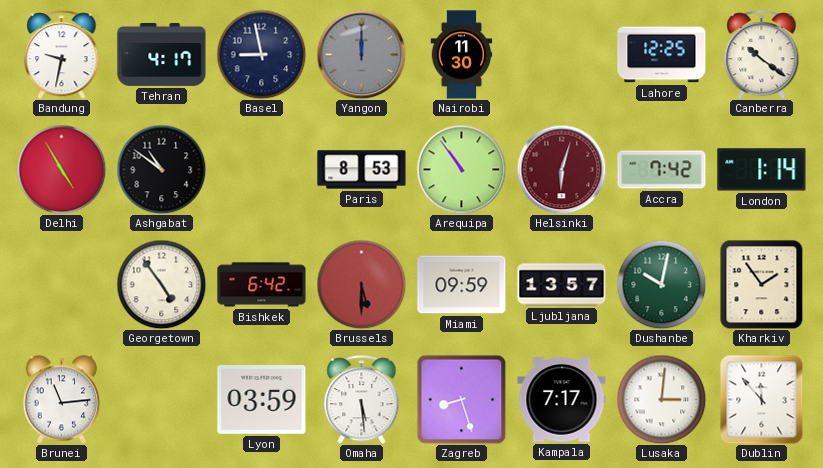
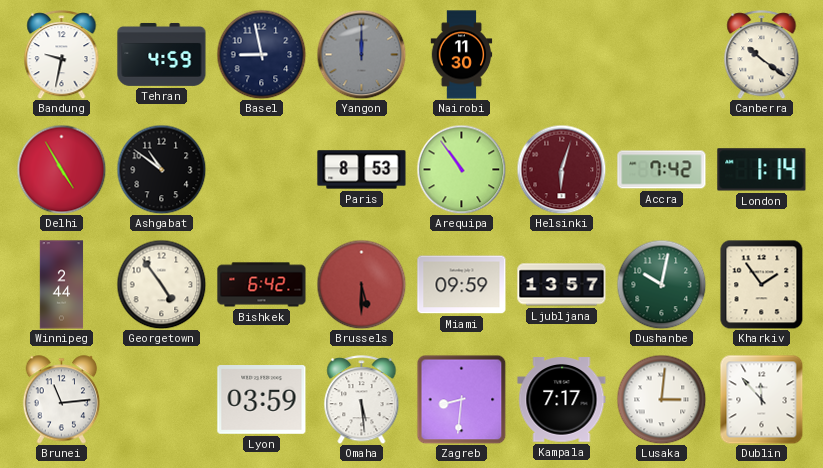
Tehran: 4:17 -> 4:59
Lahore: 12:25 -> none
Winnipeg: none -> 2:44
Zagreb: 8:27 -> 8:31
